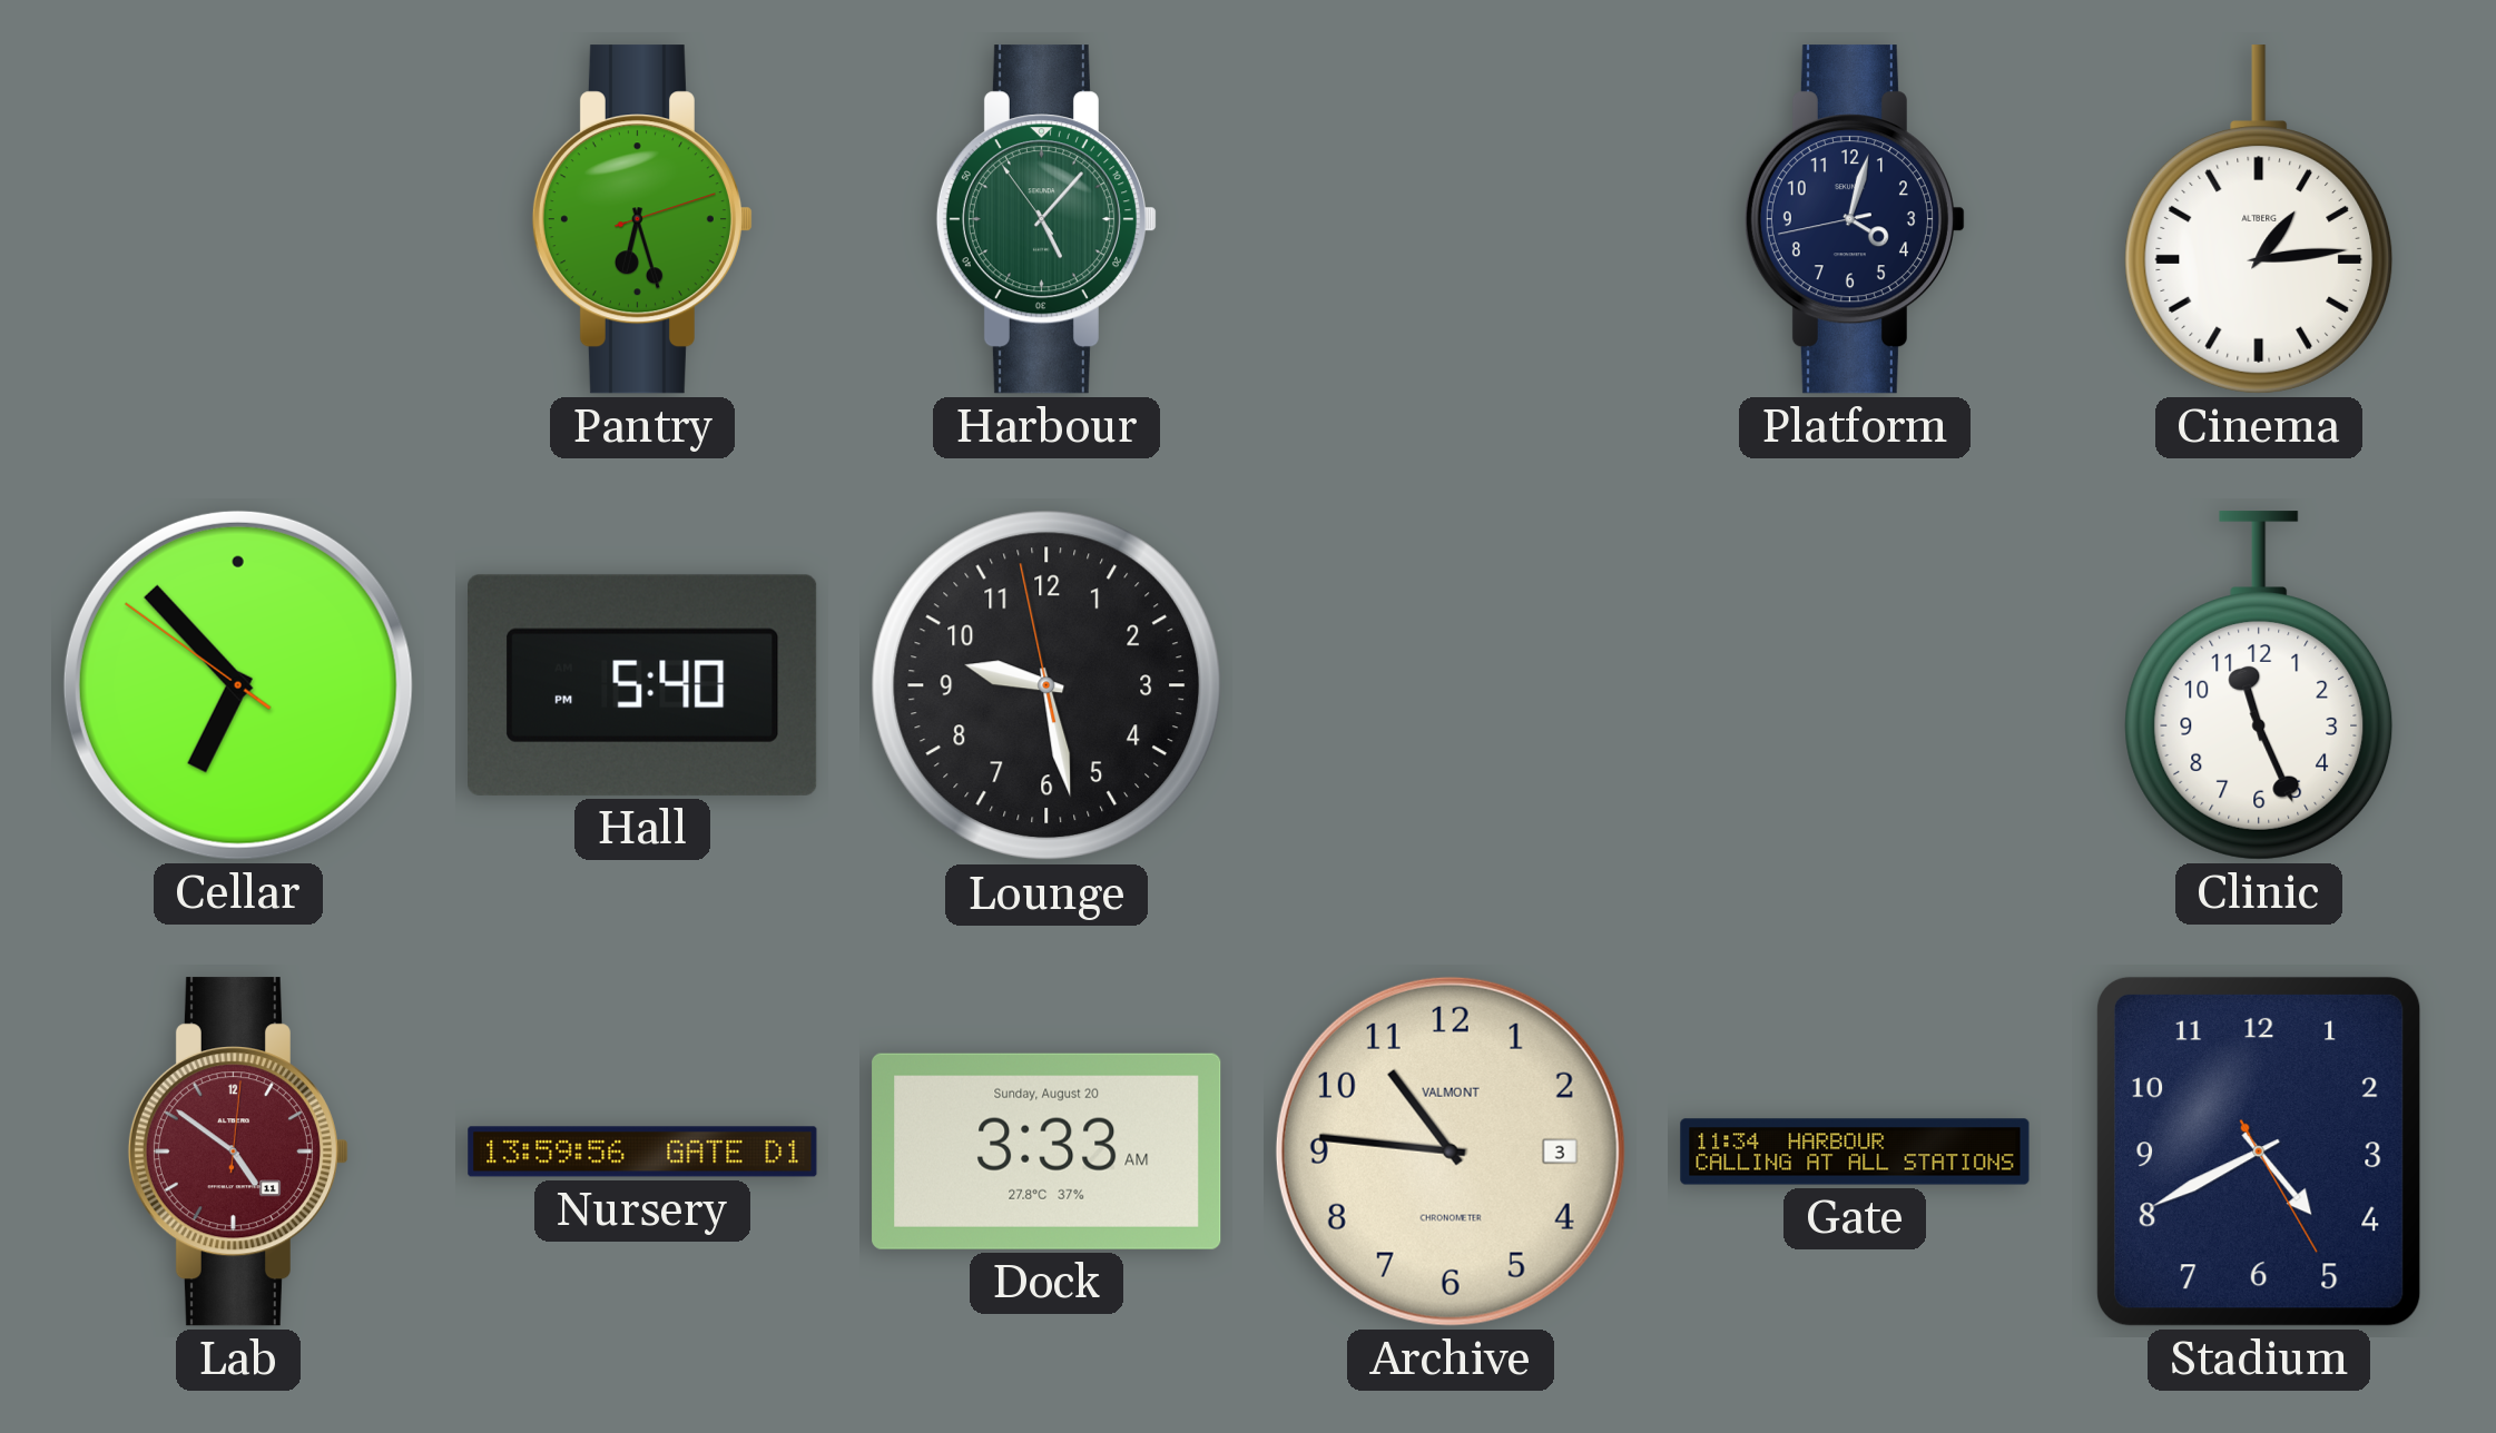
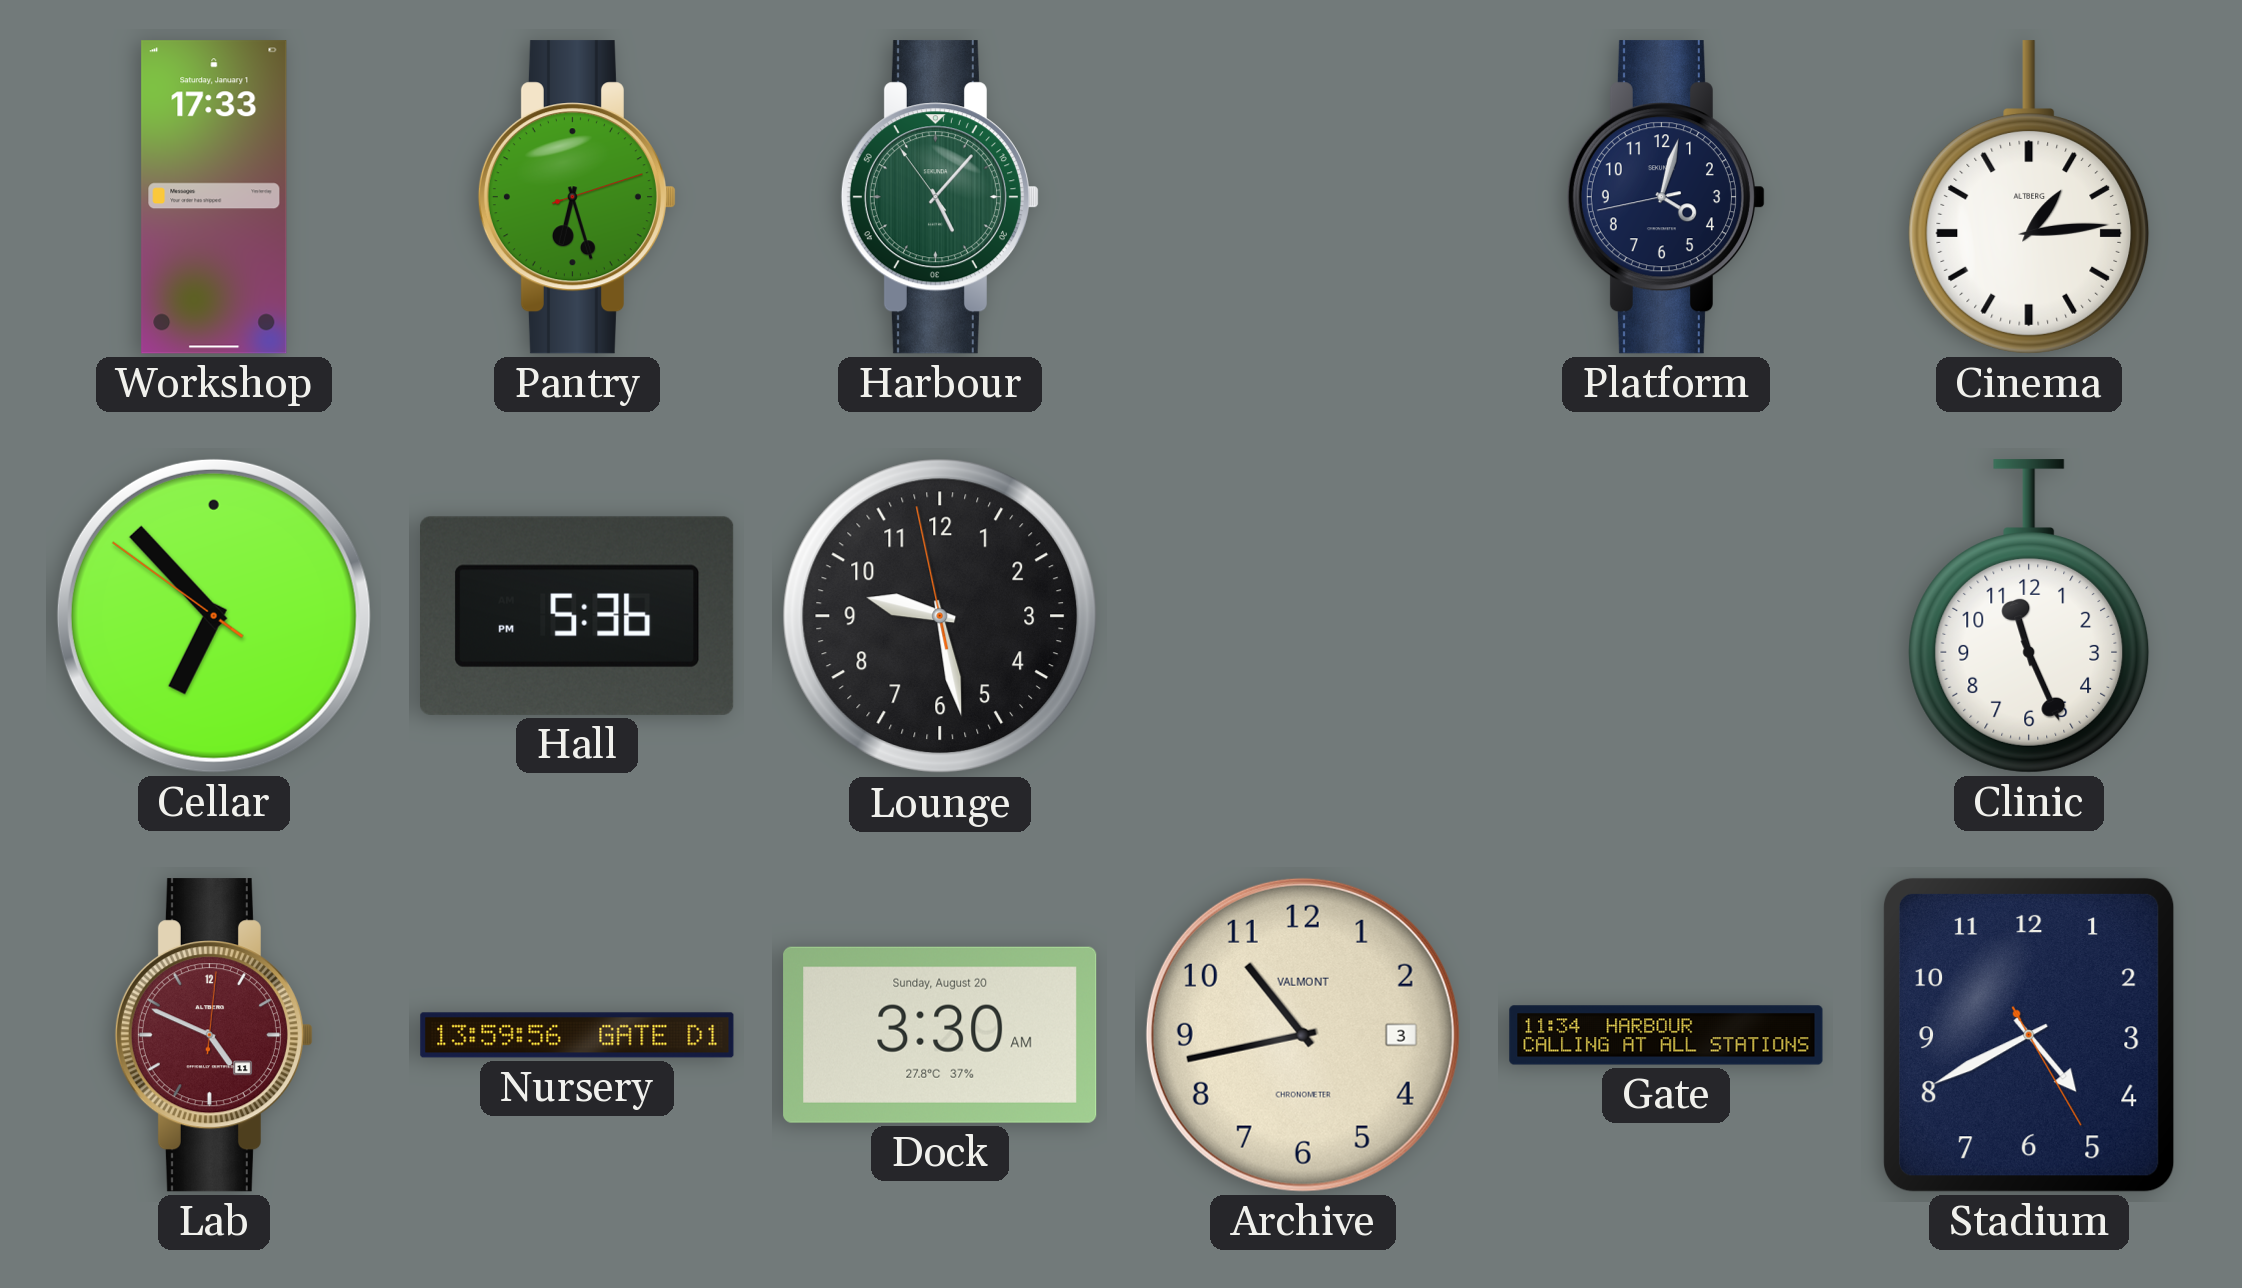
Workshop: none -> 17:33
Hall: 5:40 -> 5:36
Lab: 4:51 -> 4:49
Dock: 3:33 -> 3:30
Archive: 10:46 -> 10:43
